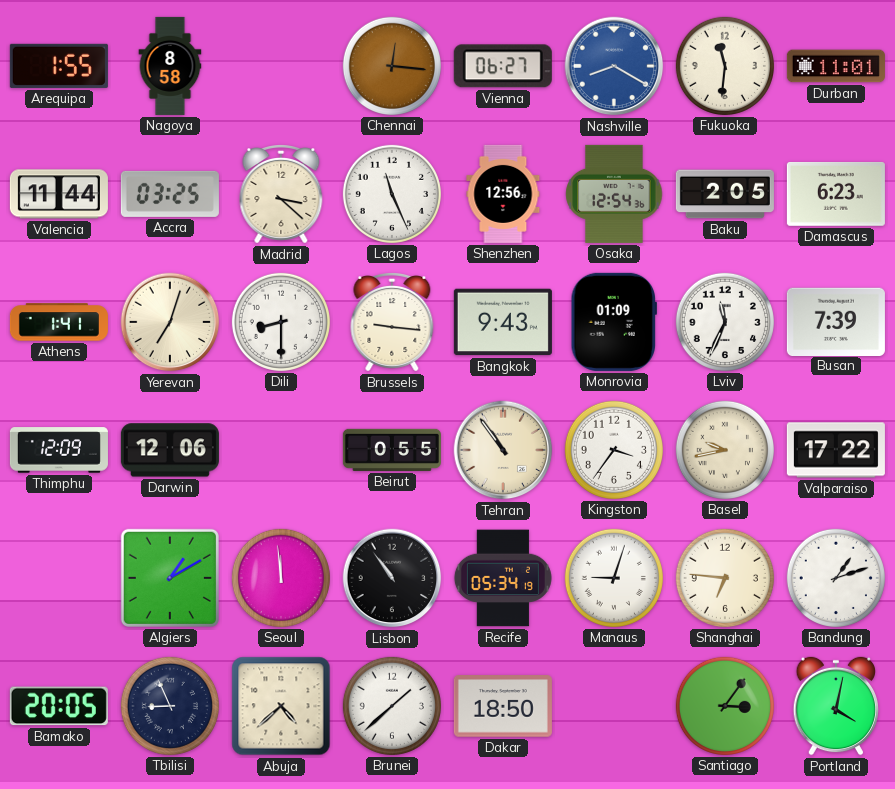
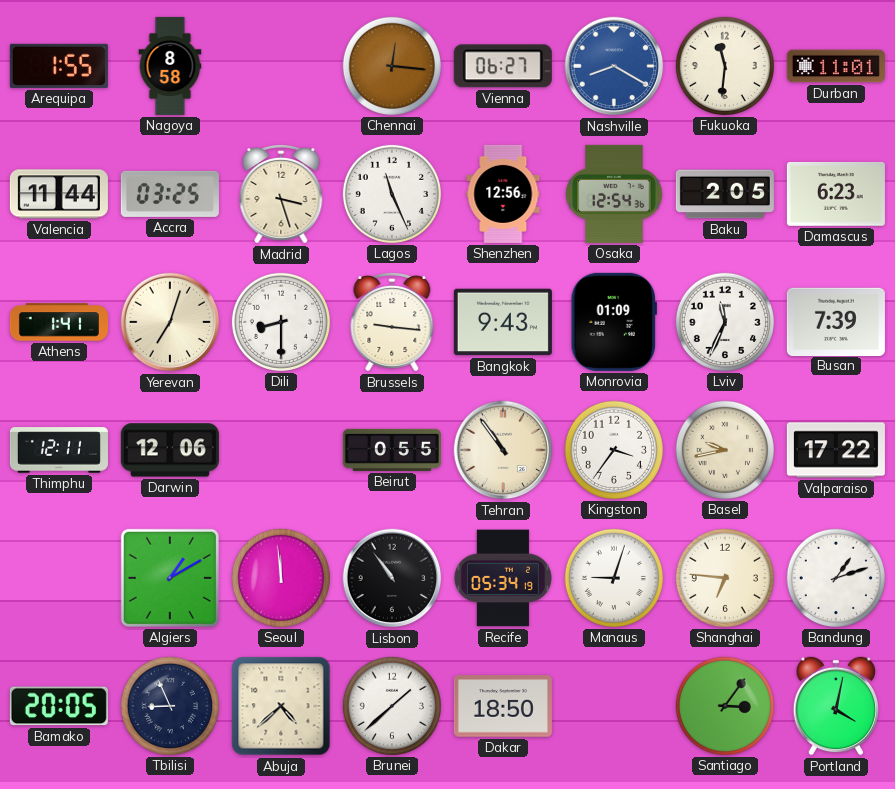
Madrid: 3:22 -> 3:27
Thimphu: 12:09 -> 12:11
